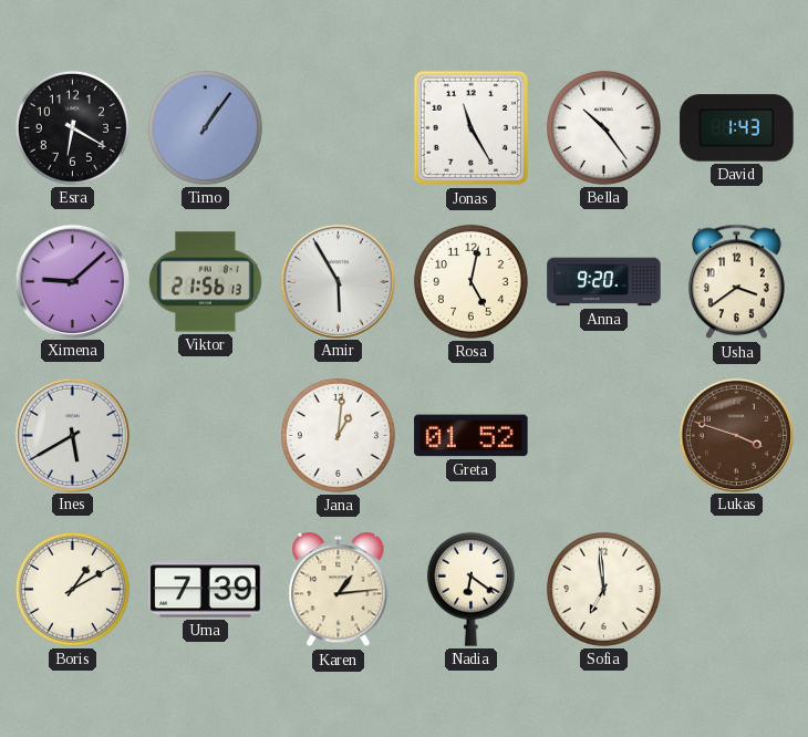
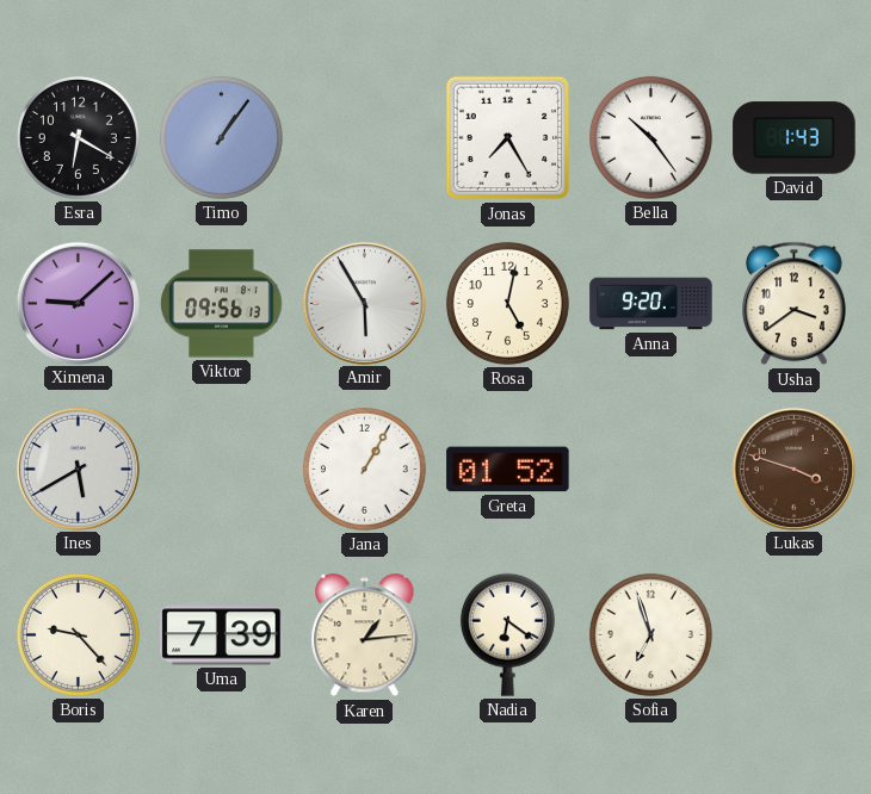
Jonas: 11:25 -> 7:25
Viktor: 21:56 -> 09:56
Jana: 1:01 -> 1:05
Boris: 1:10 -> 9:23
Sofia: 6:59 -> 6:57
